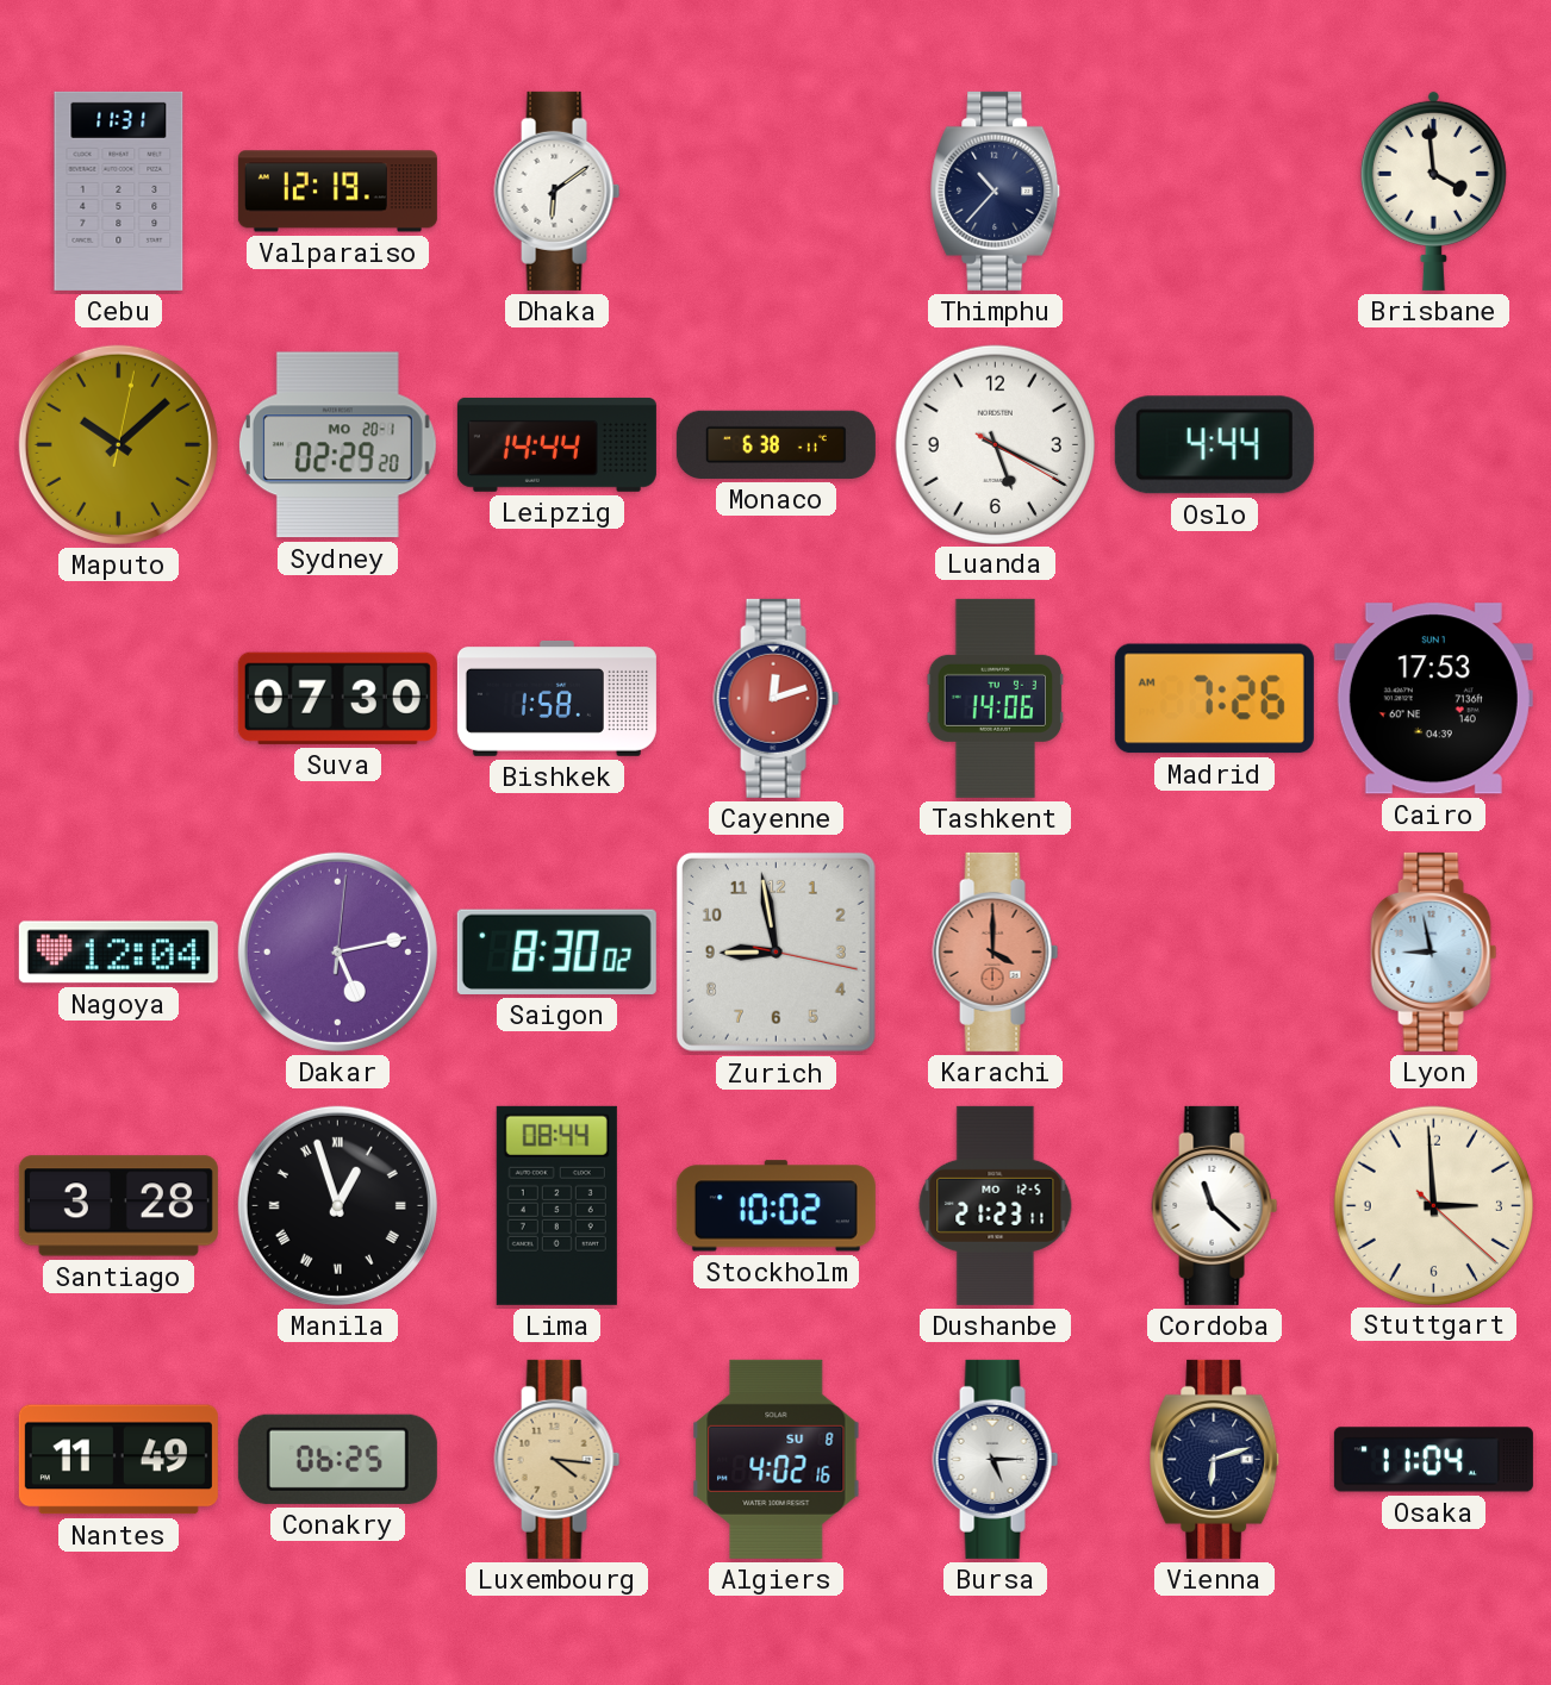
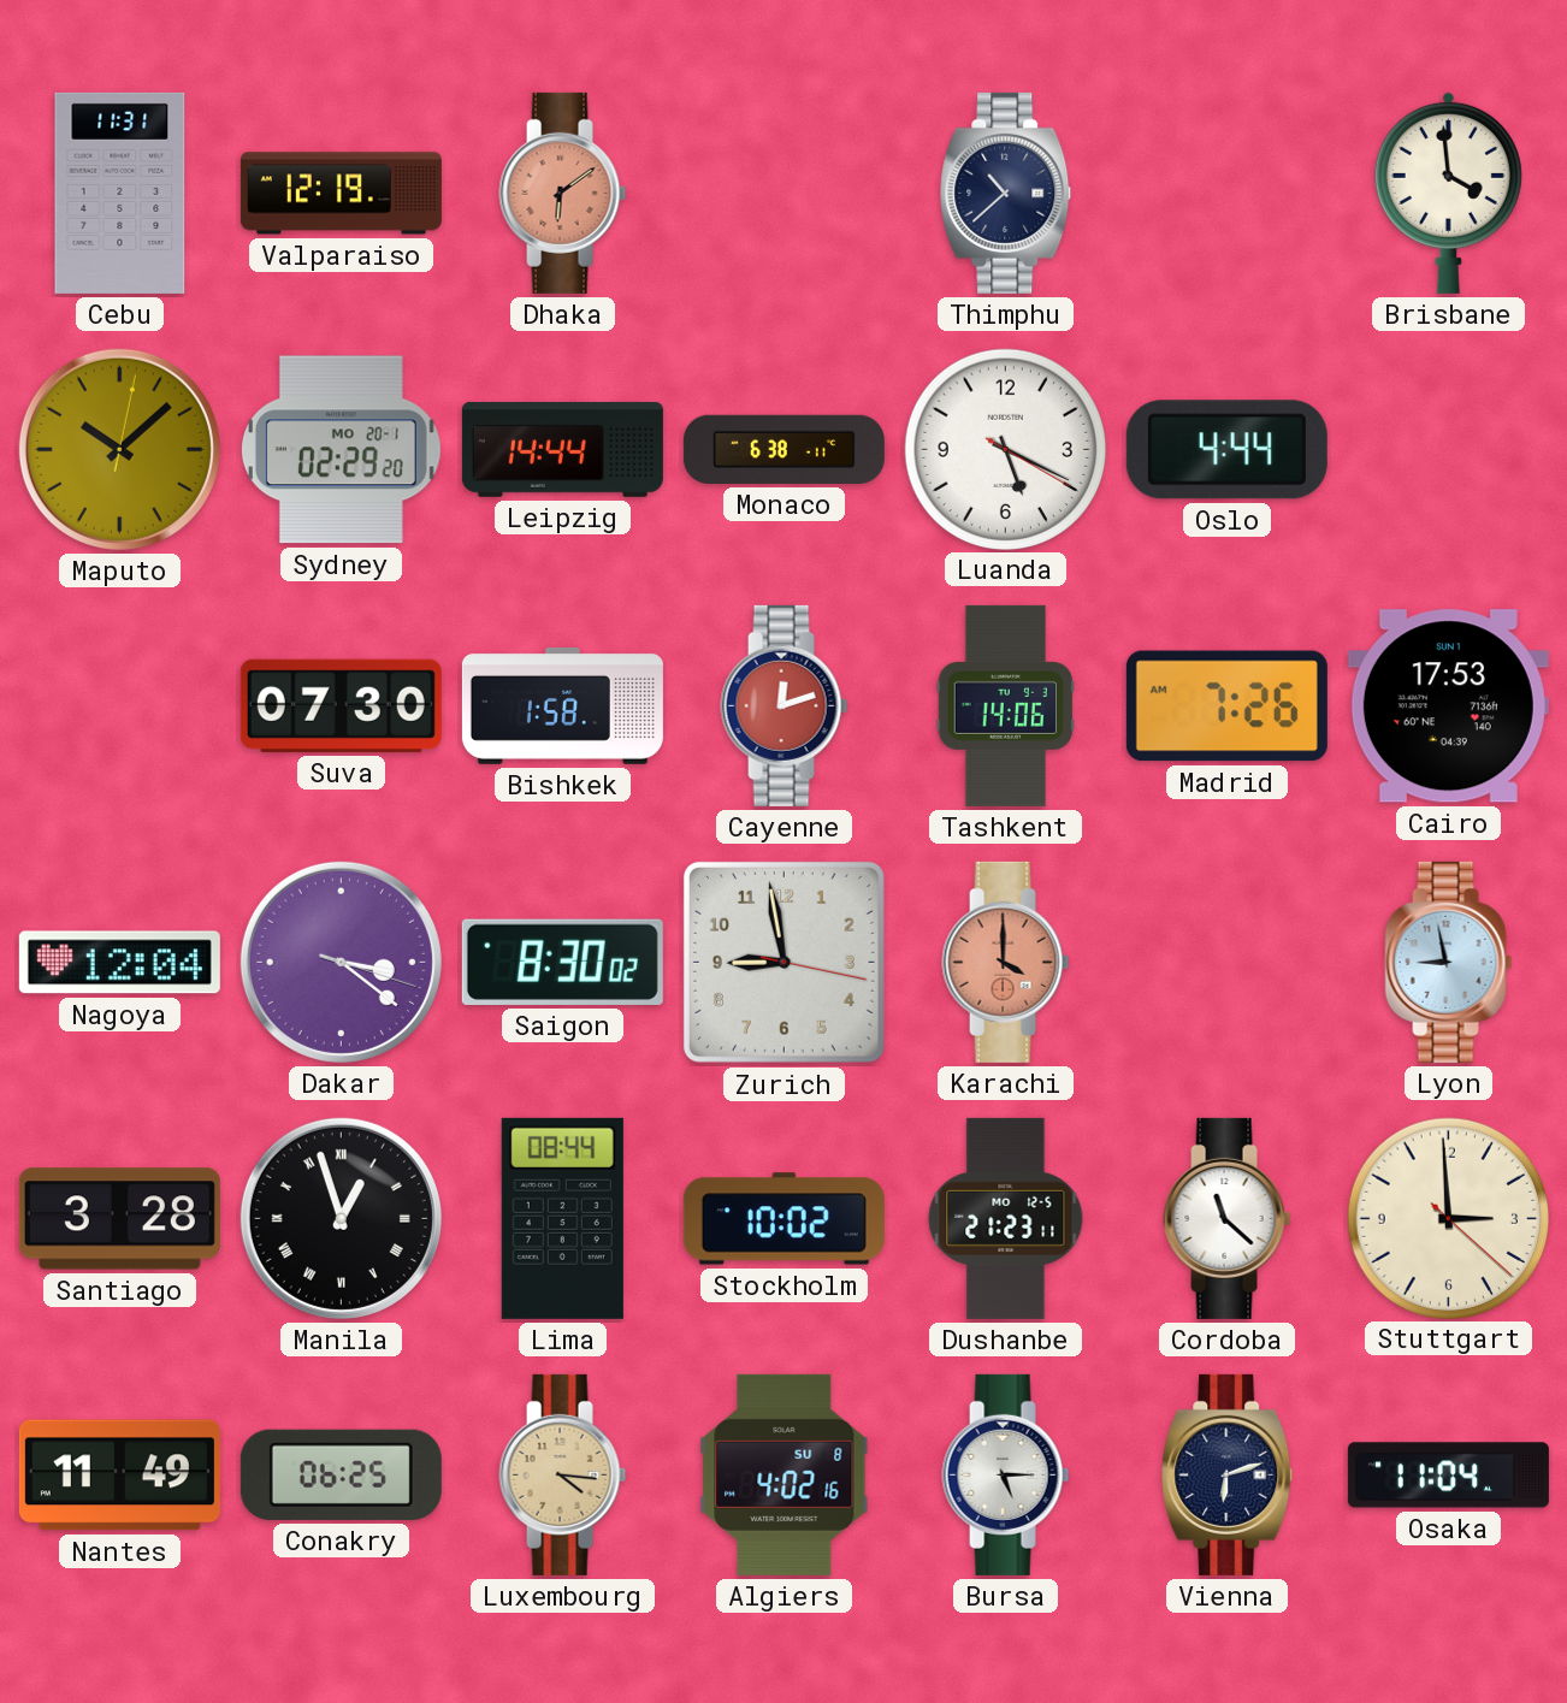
Dhaka dial: white -> salmon
Thimphu: 10:37 -> 10:38
Dakar: 5:13 -> 3:21
